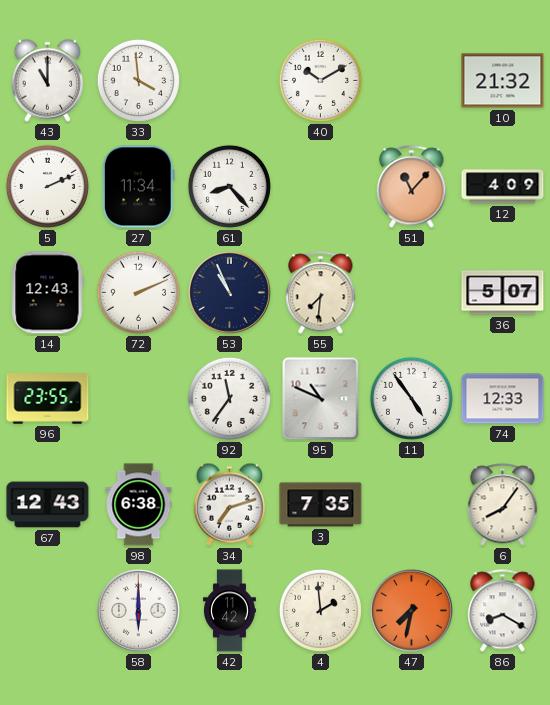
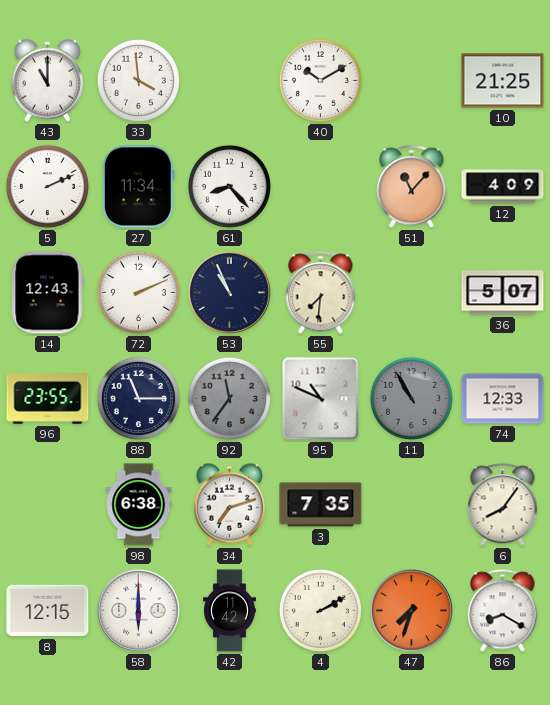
10: 21:32 -> 21:25
88: none -> 11:15
92 dial: white -> grey
11: 4:54 -> 10:55
11 dial: white -> grey
67: 12:43 -> none
8: none -> 12:15
4: 1:59 -> 2:10
47: 7:32 -> 7:33
